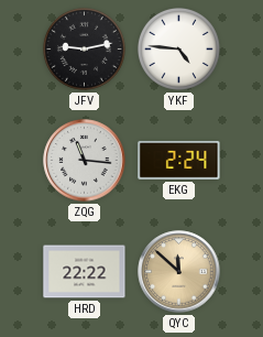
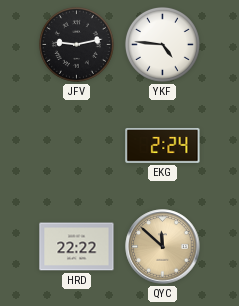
ZQG: 11:16 -> none
